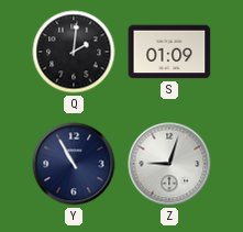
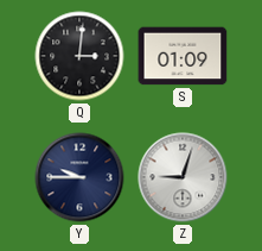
Q: 2:01 -> 3:01
Y: 10:55 -> 9:45
